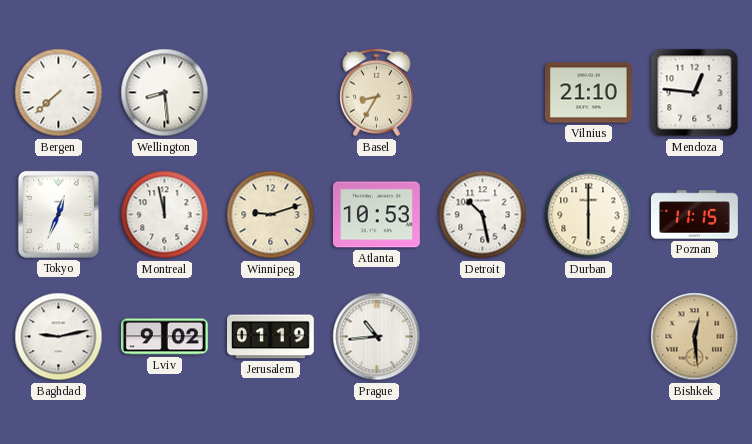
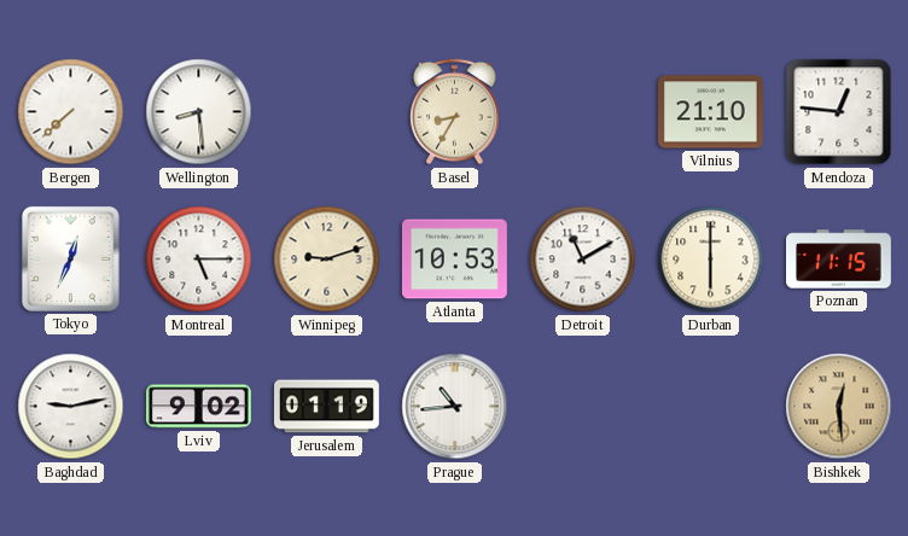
Montreal: 11:58 -> 5:15
Detroit: 10:28 -> 11:10
